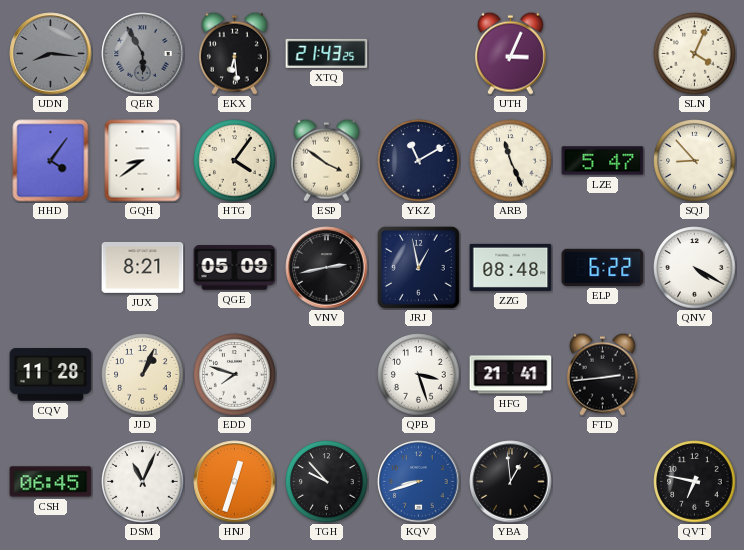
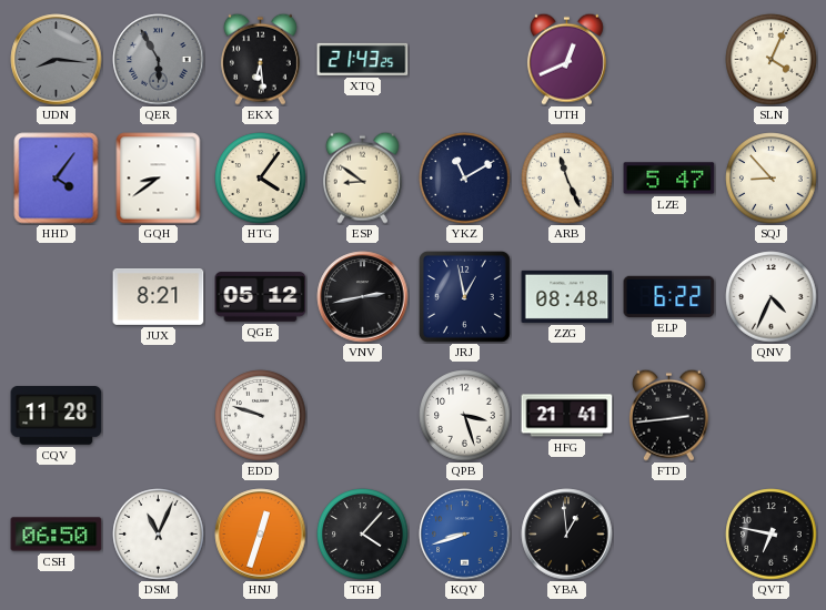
UTH: 3:04 -> 12:41
ESP: 3:51 -> 8:51
QGE: 05:09 -> 05:12
QNV: 4:20 -> 4:34
JJD: 1:04 -> none
EDD: 7:48 -> 9:48
CSH: 06:45 -> 06:50
TGH: 9:53 -> 4:07
